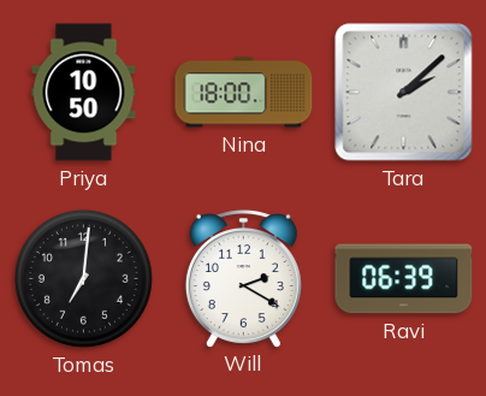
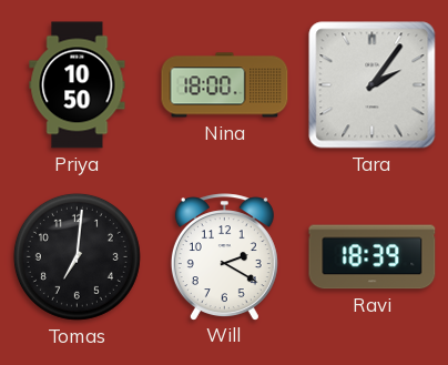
Tara: 2:08 -> 2:06
Ravi: 06:39 -> 18:39
